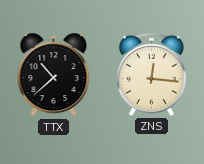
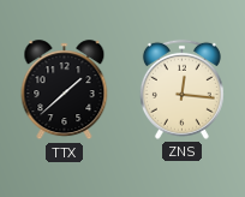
TTX: 10:38 -> 1:38
